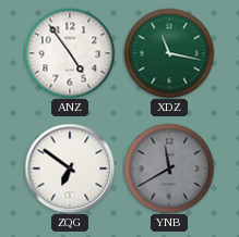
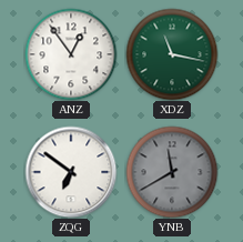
ANZ: 4:54 -> 12:54
